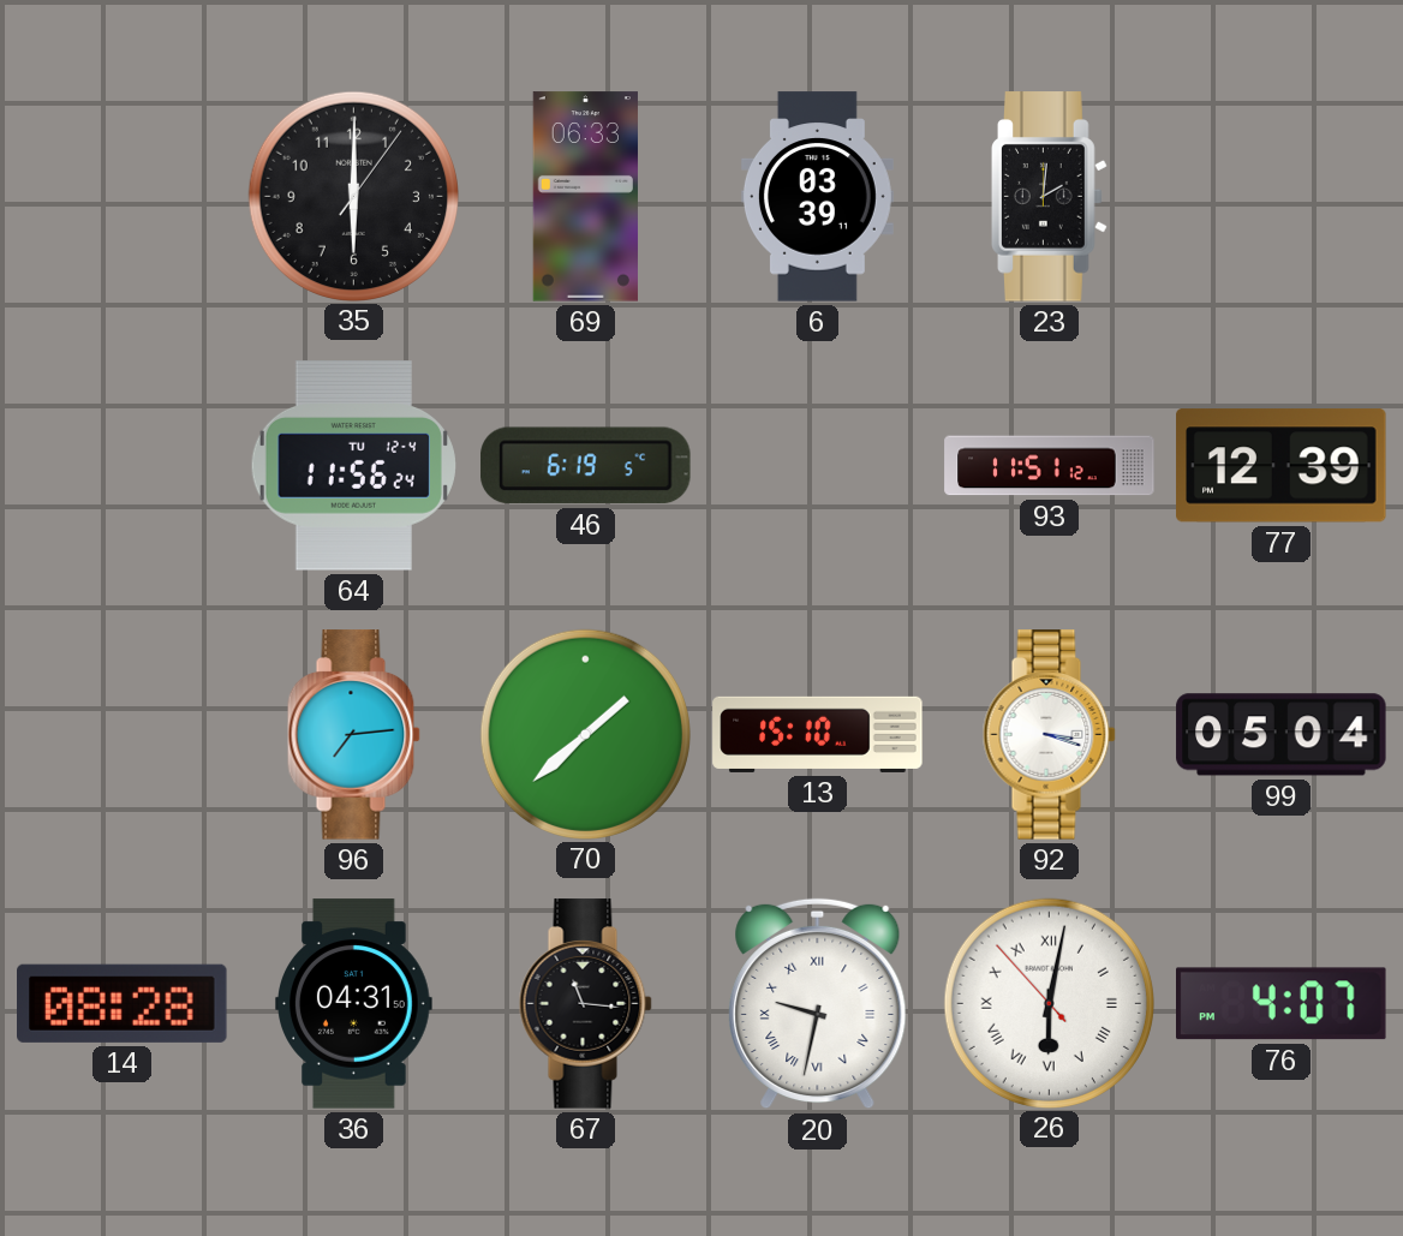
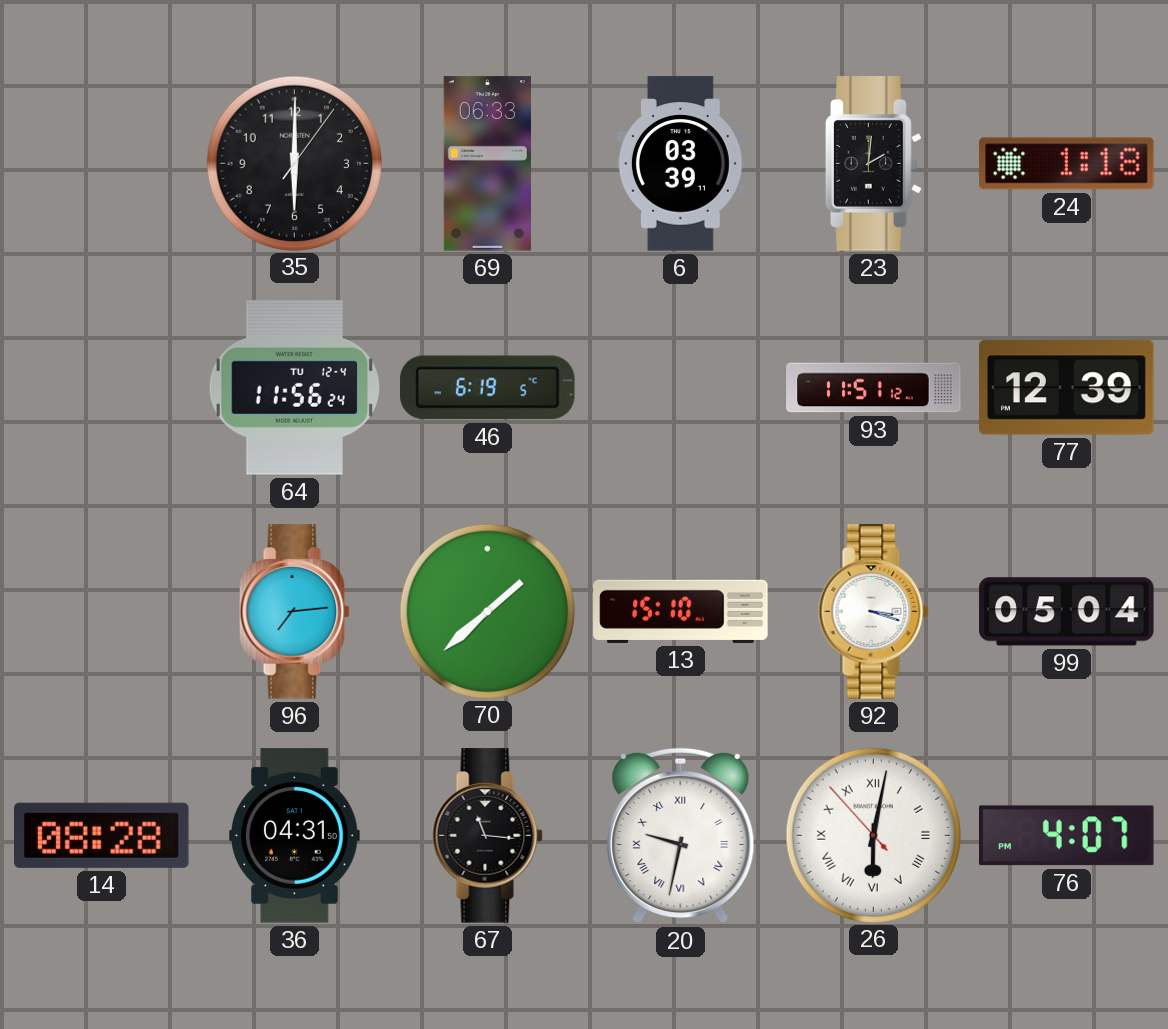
24: none -> 1:18
